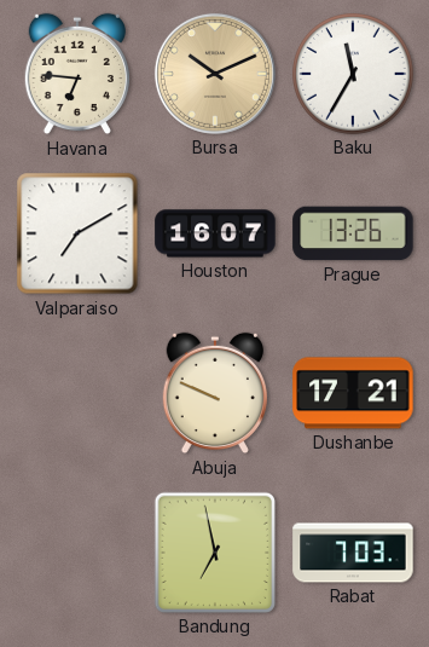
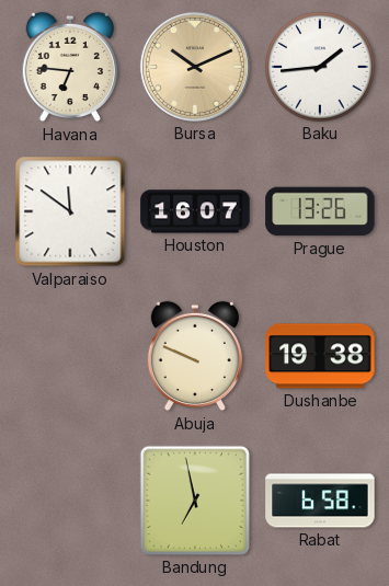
Baku: 11:35 -> 1:44
Valparaiso: 7:10 -> 11:51
Dushanbe: 17:21 -> 19:38
Rabat: 7:03 -> 6:58
